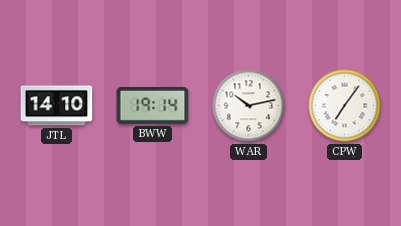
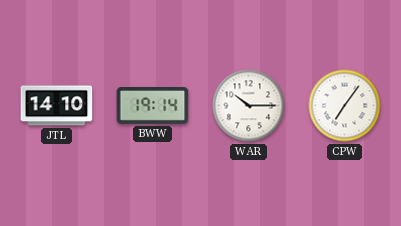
WAR: 10:13 -> 10:15
